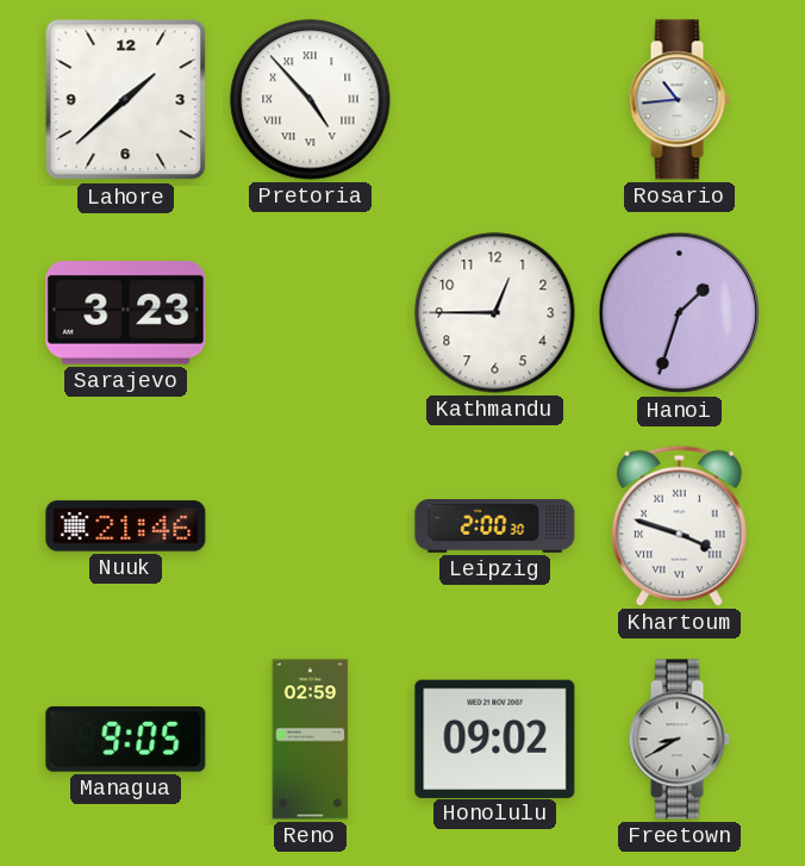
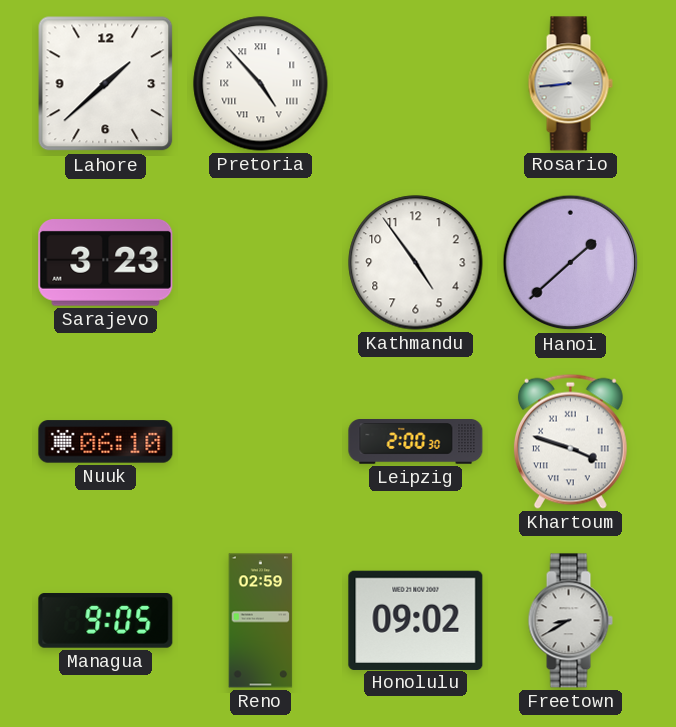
Rosario: 10:44 -> 8:44
Kathmandu: 12:45 -> 4:54
Hanoi: 1:33 -> 1:38
Nuuk: 21:46 -> 06:10
